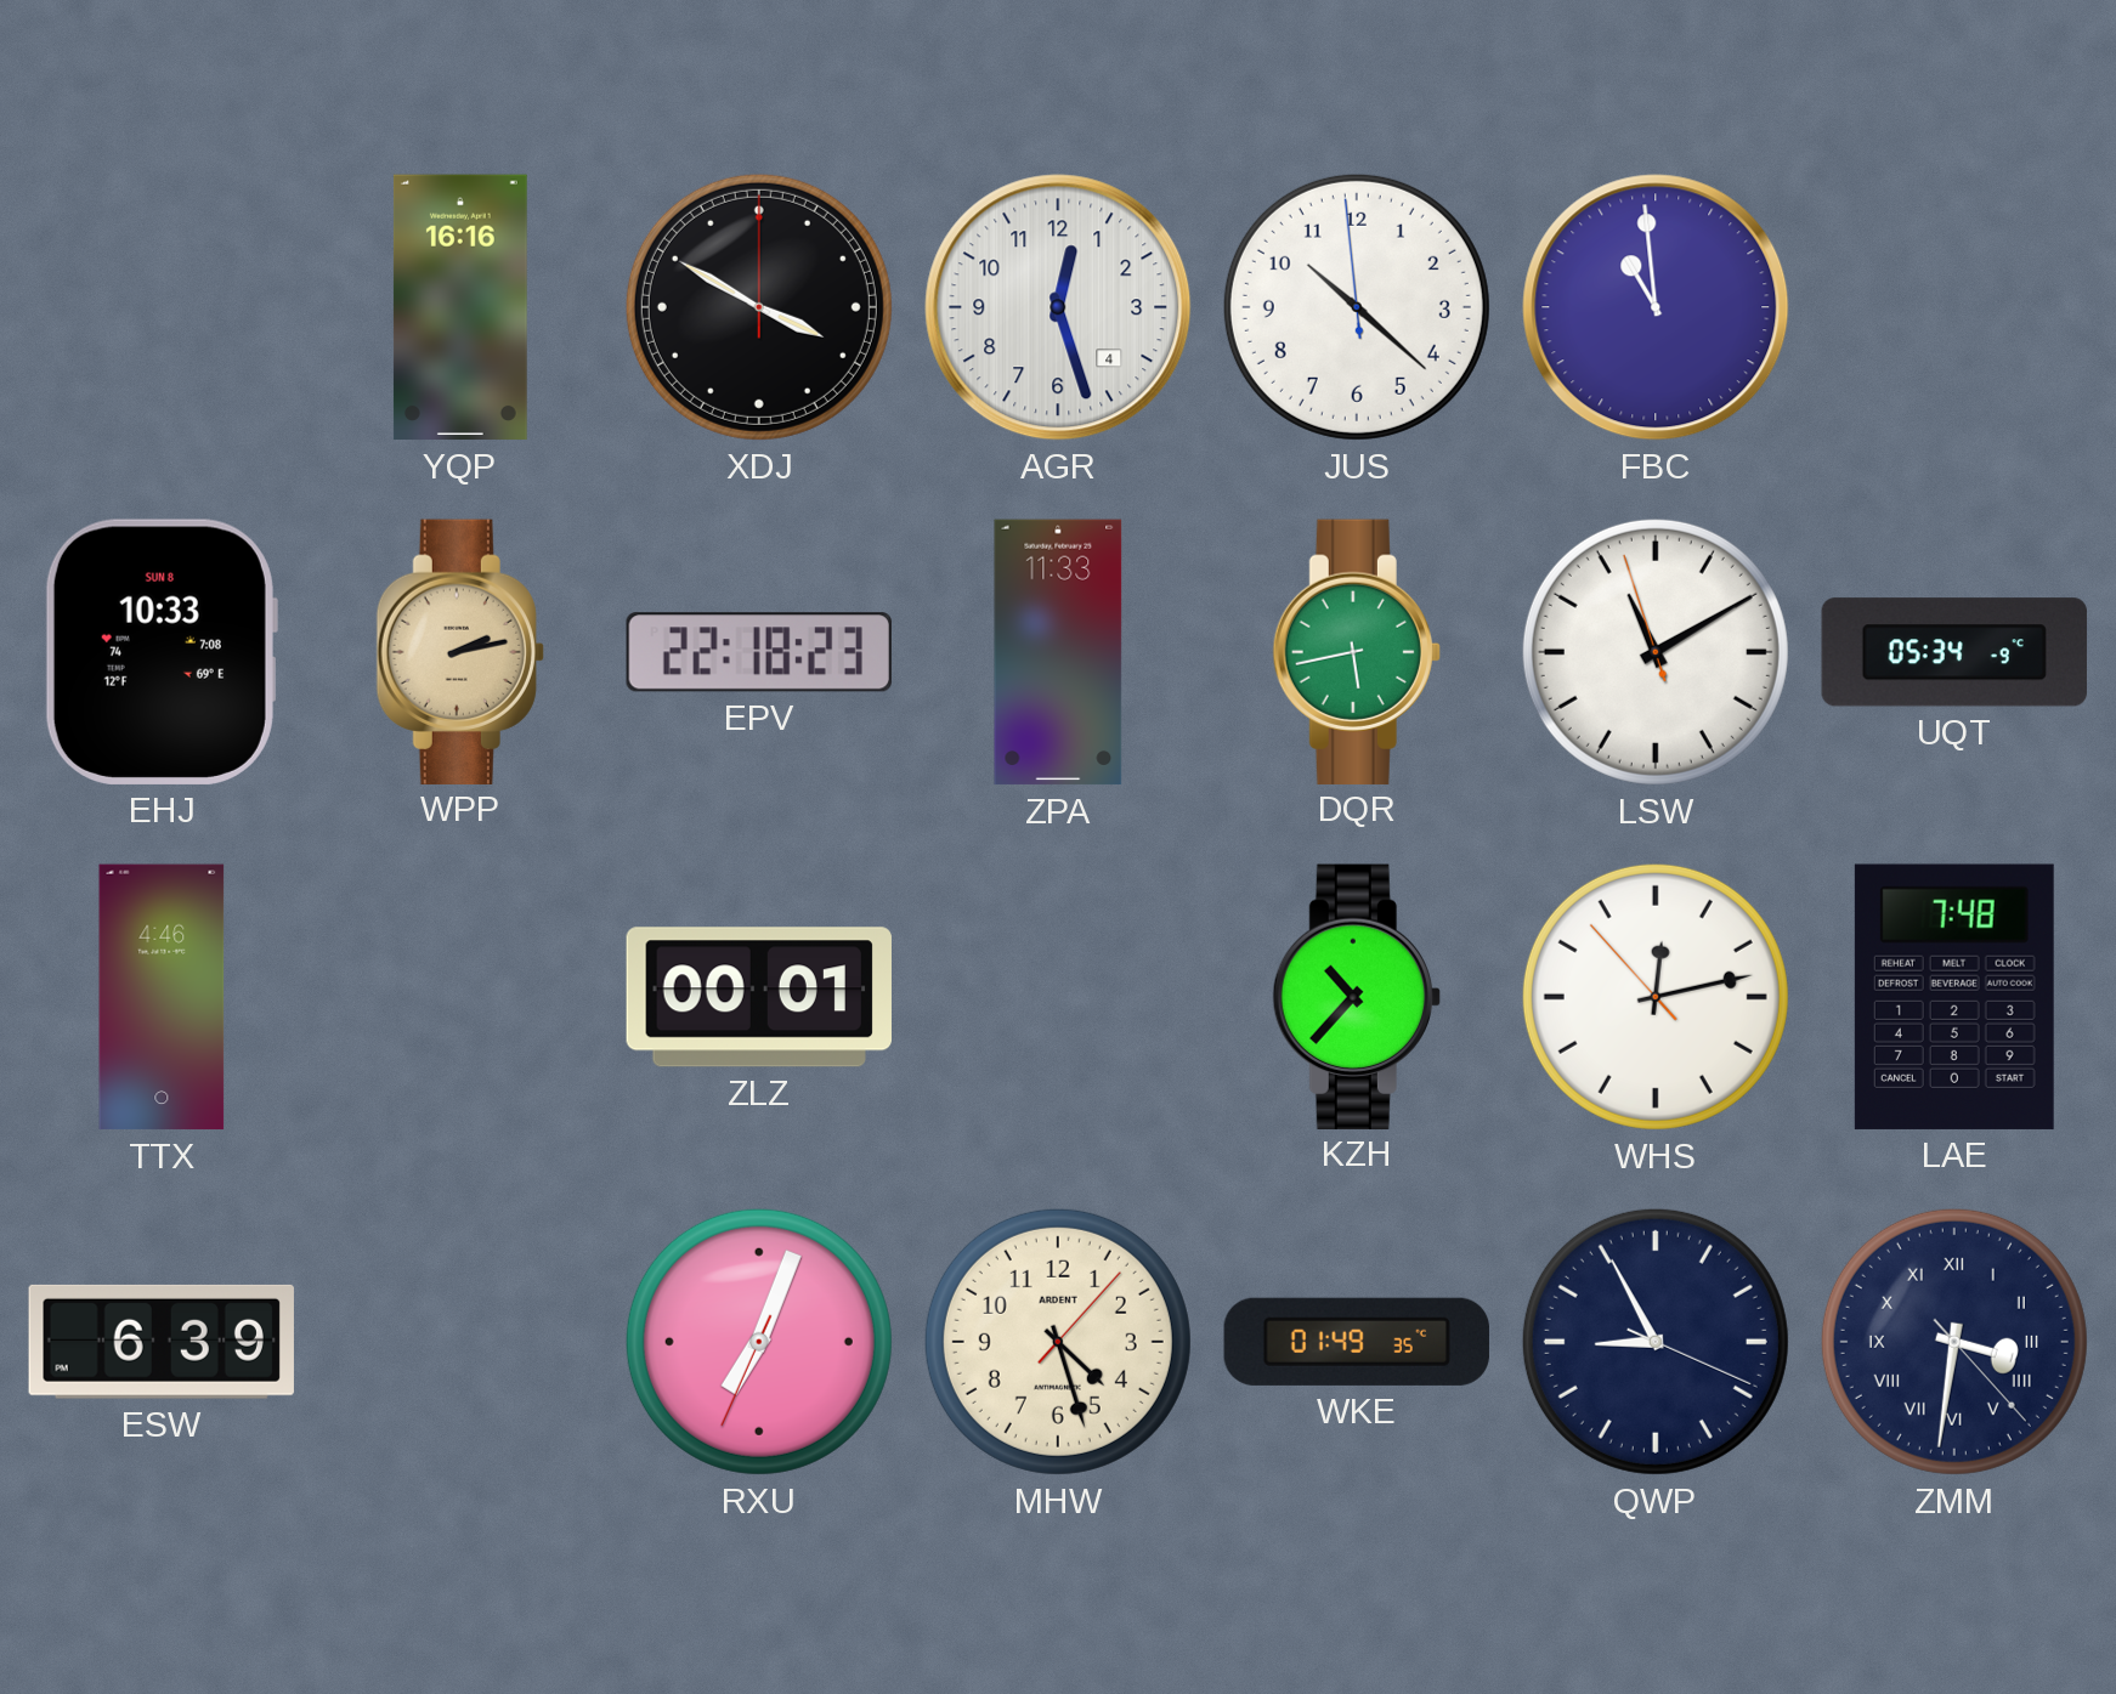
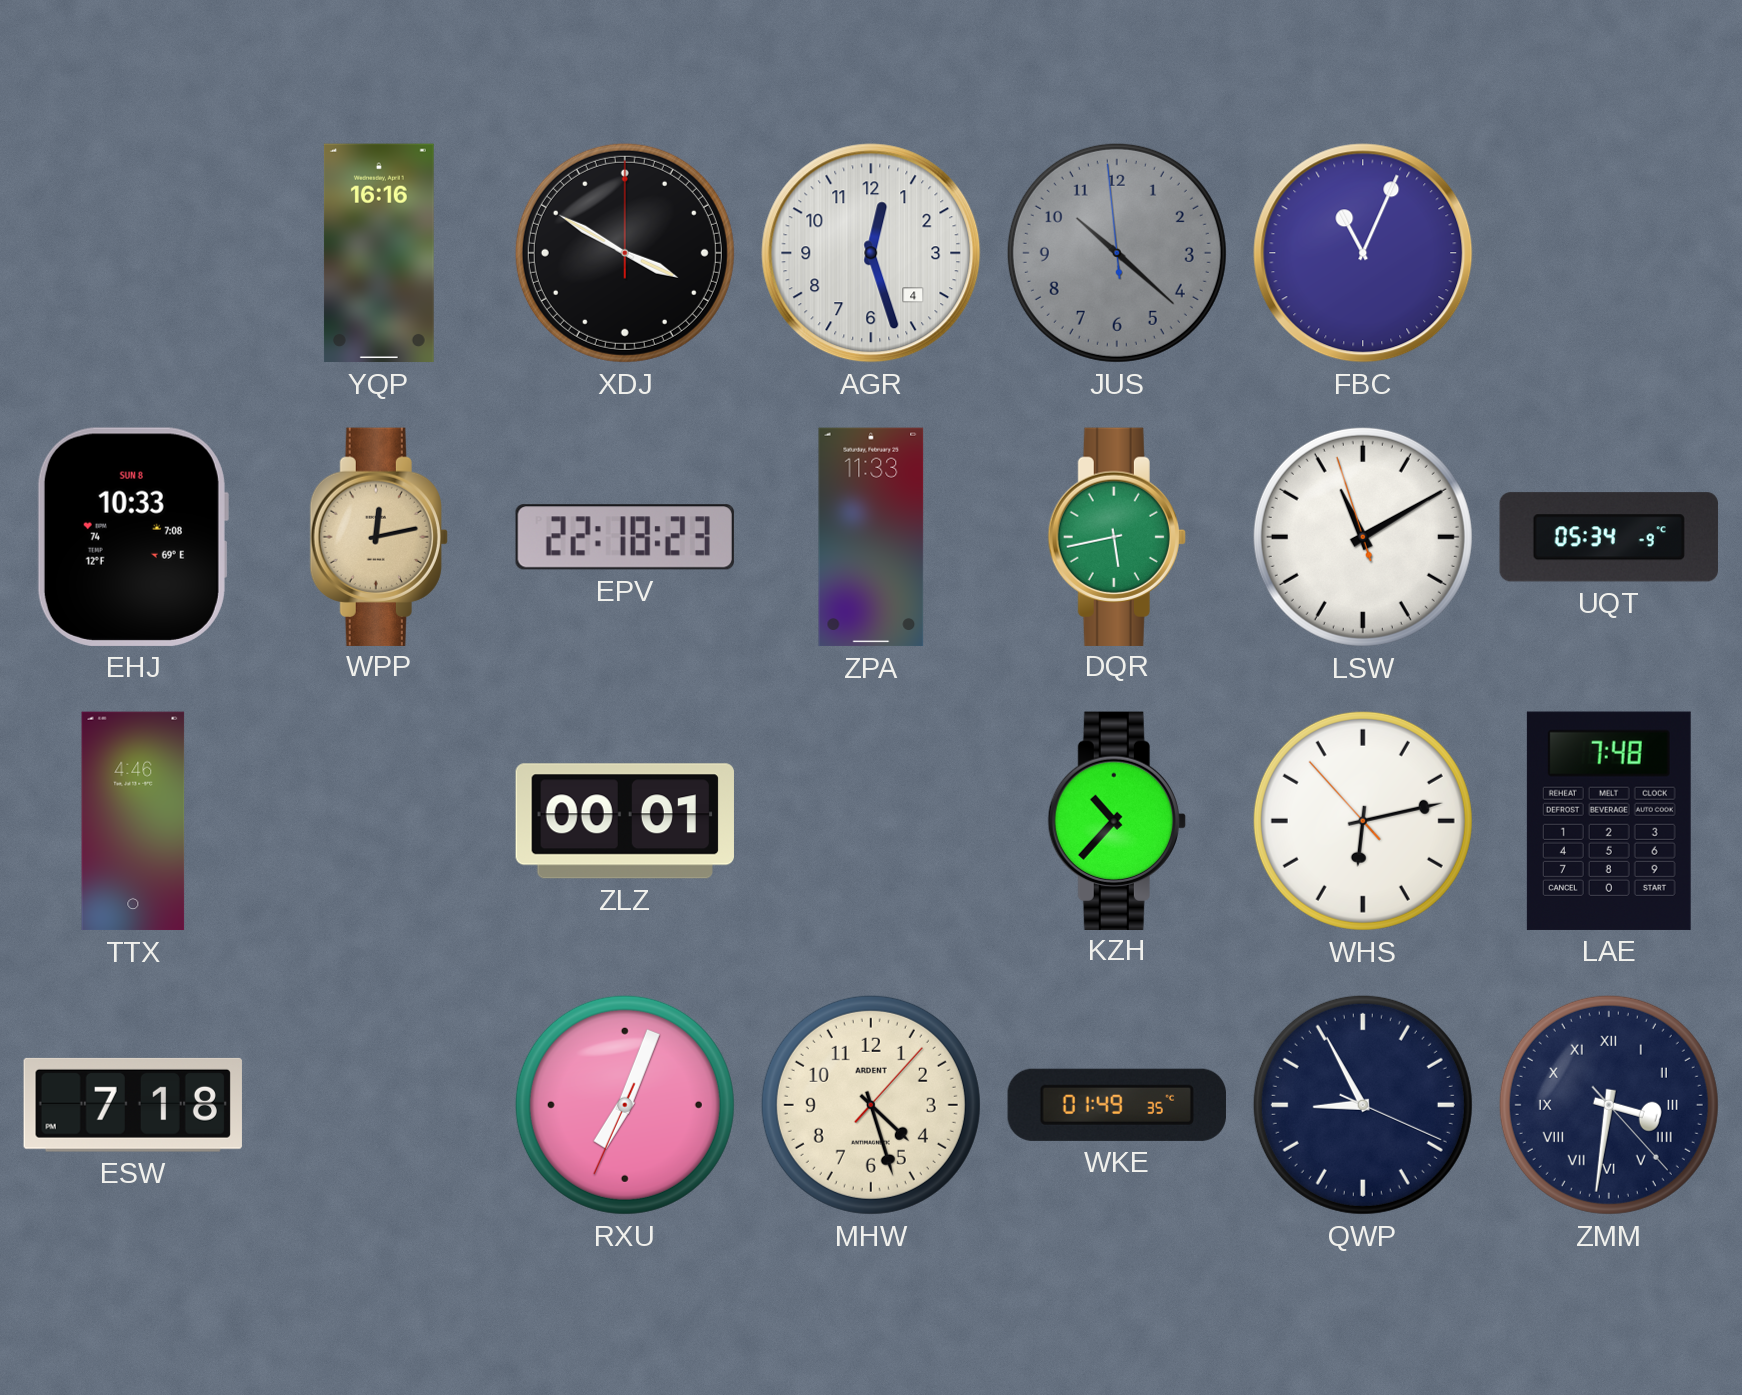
JUS dial: white -> grey
FBC: 10:59 -> 11:04
WPP: 2:13 -> 12:13
WHS: 12:12 -> 6:12
ESW: 6:39 -> 7:18
